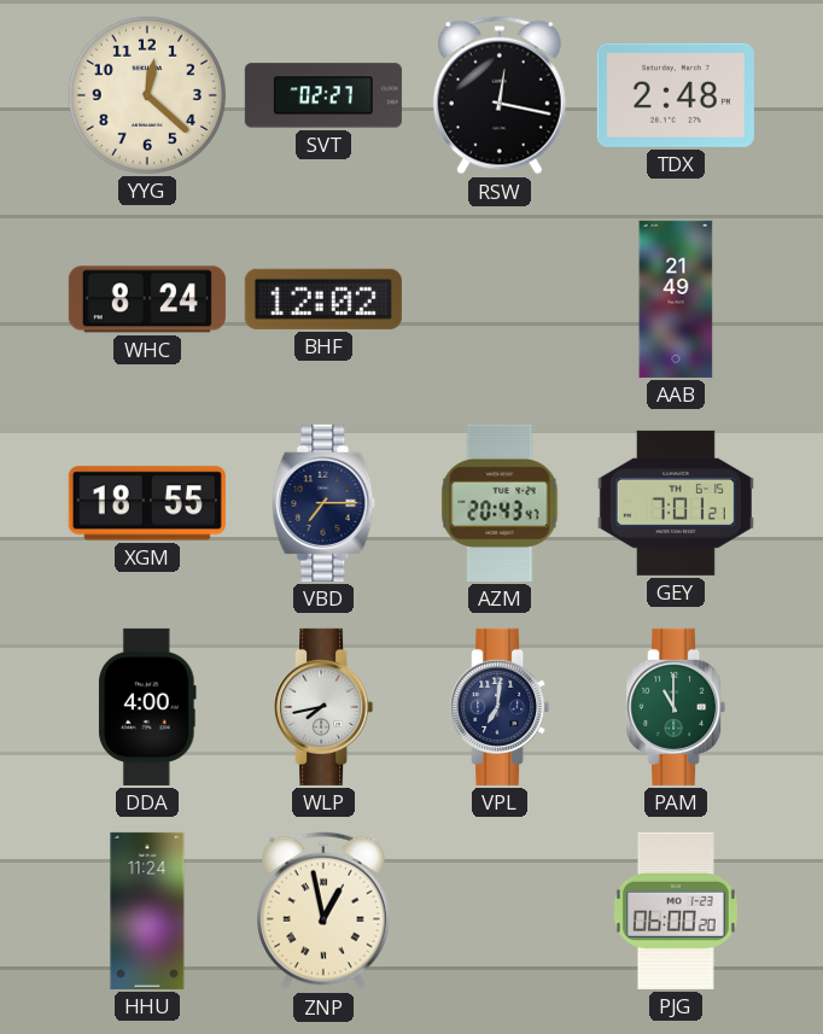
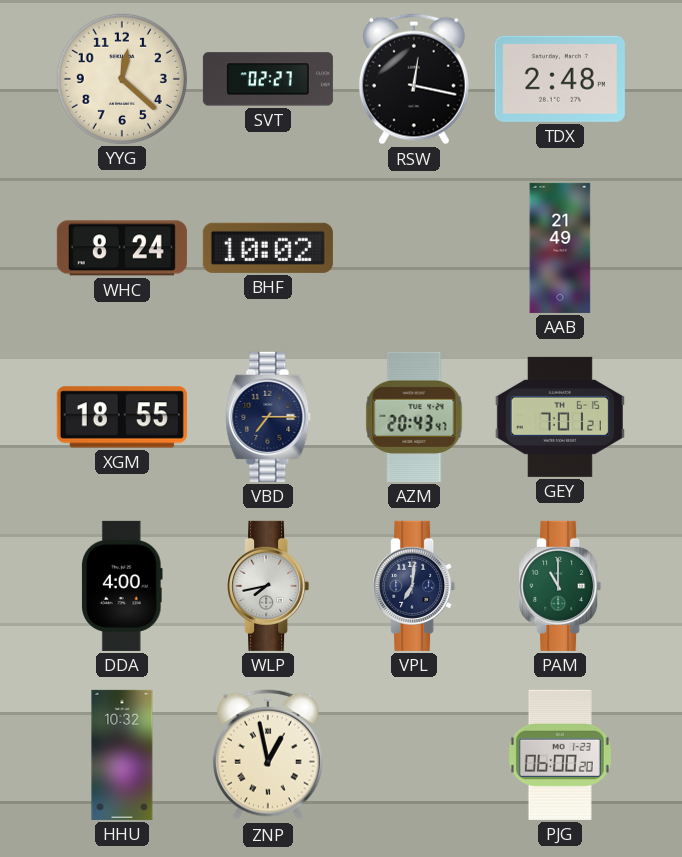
BHF: 12:02 -> 10:02
HHU: 11:24 -> 10:32
